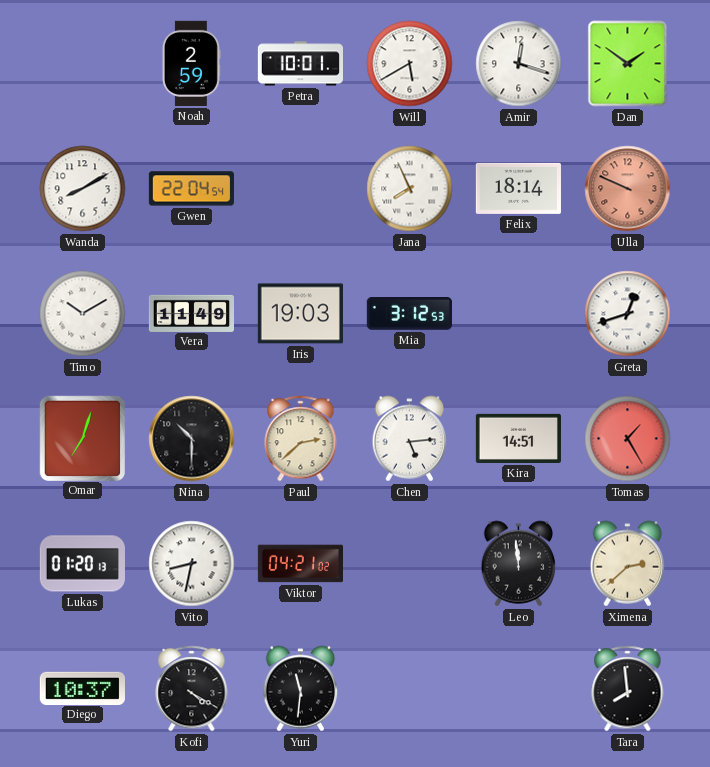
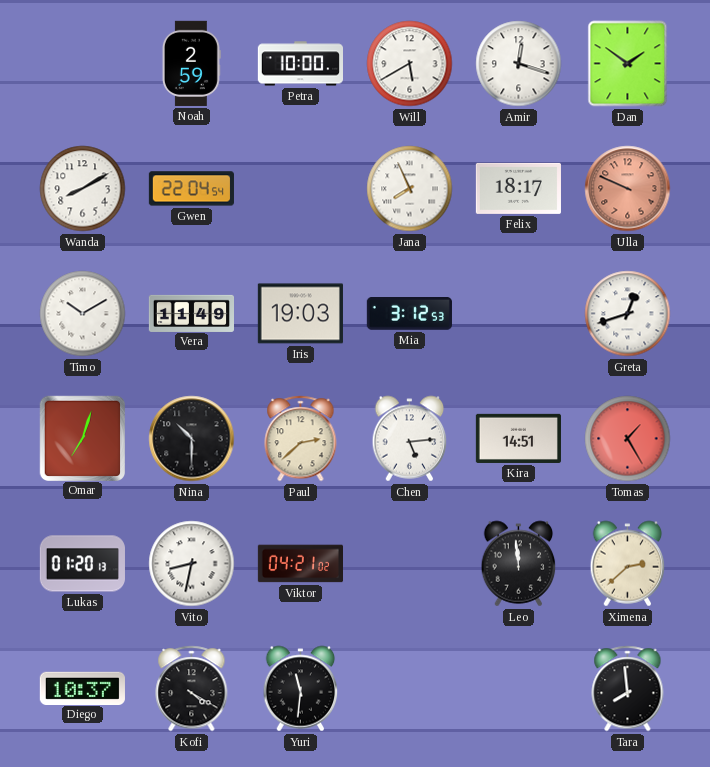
Petra: 10:01 -> 10:00
Felix: 18:14 -> 18:17
